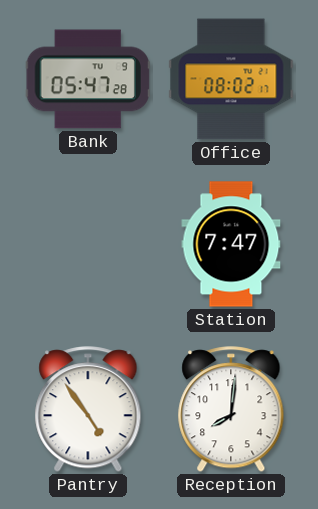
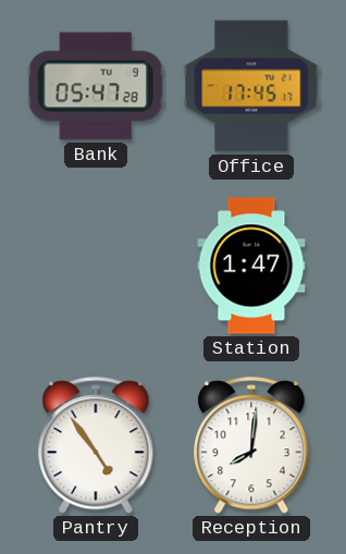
Office: 08:02 -> 17:45
Station: 7:47 -> 1:47
